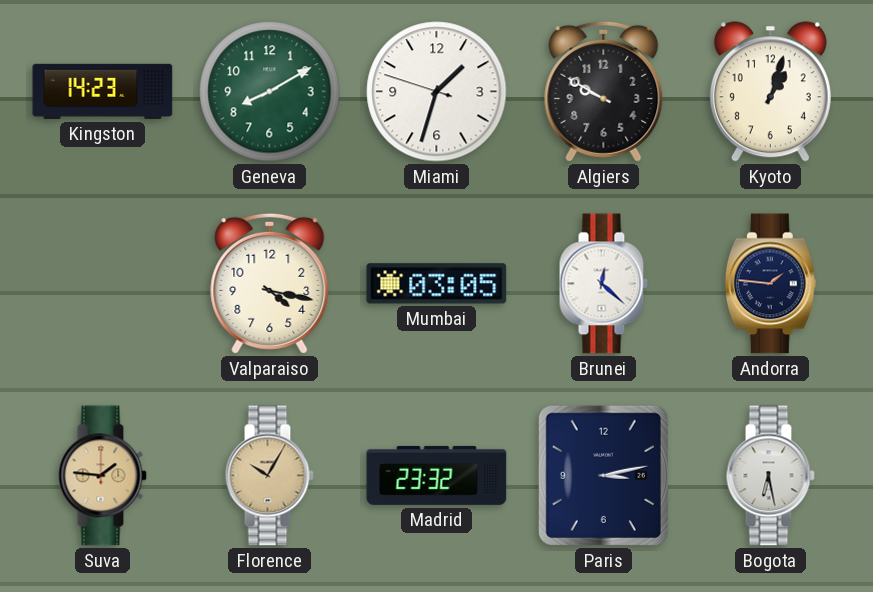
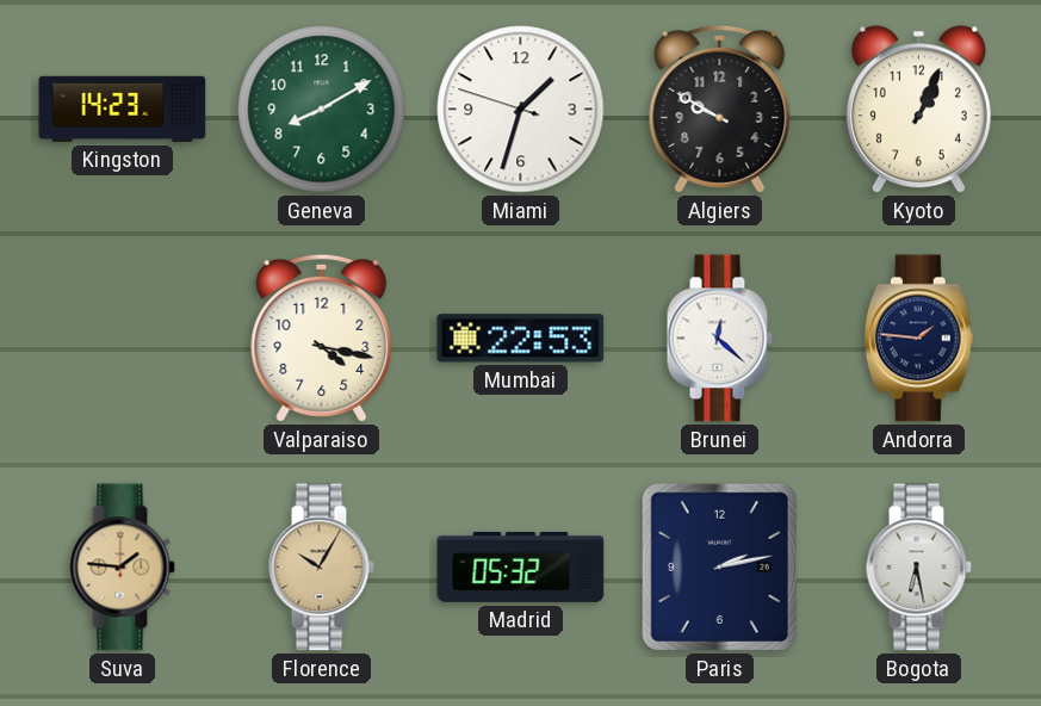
Kyoto: 1:03 -> 1:04
Mumbai: 03:05 -> 22:53
Madrid: 23:32 -> 05:32
Paris: 3:13 -> 2:13
